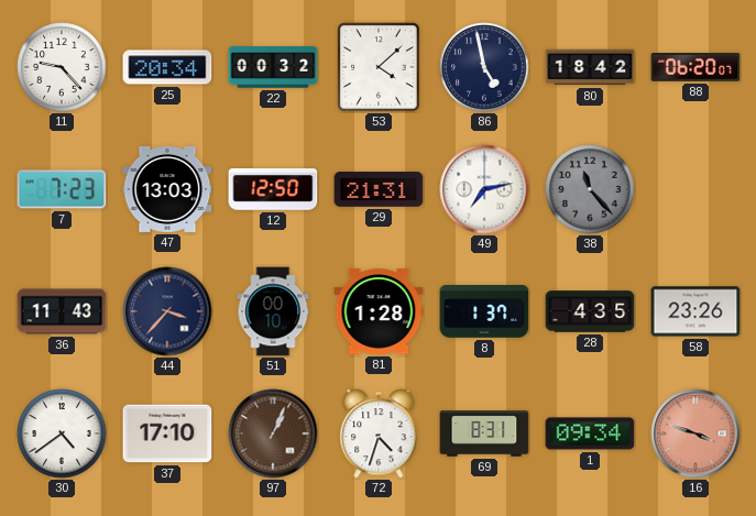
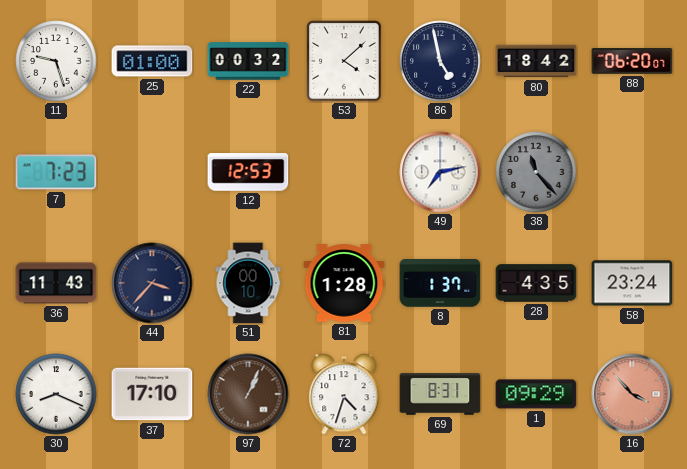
11: 9:23 -> 9:27
25: 20:34 -> 01:00
47: 13:03 -> none
12: 12:50 -> 12:53
29: 21:31 -> none
58: 23:26 -> 23:24
30: 4:39 -> 8:19
1: 09:34 -> 09:29
16: 3:48 -> 3:53
